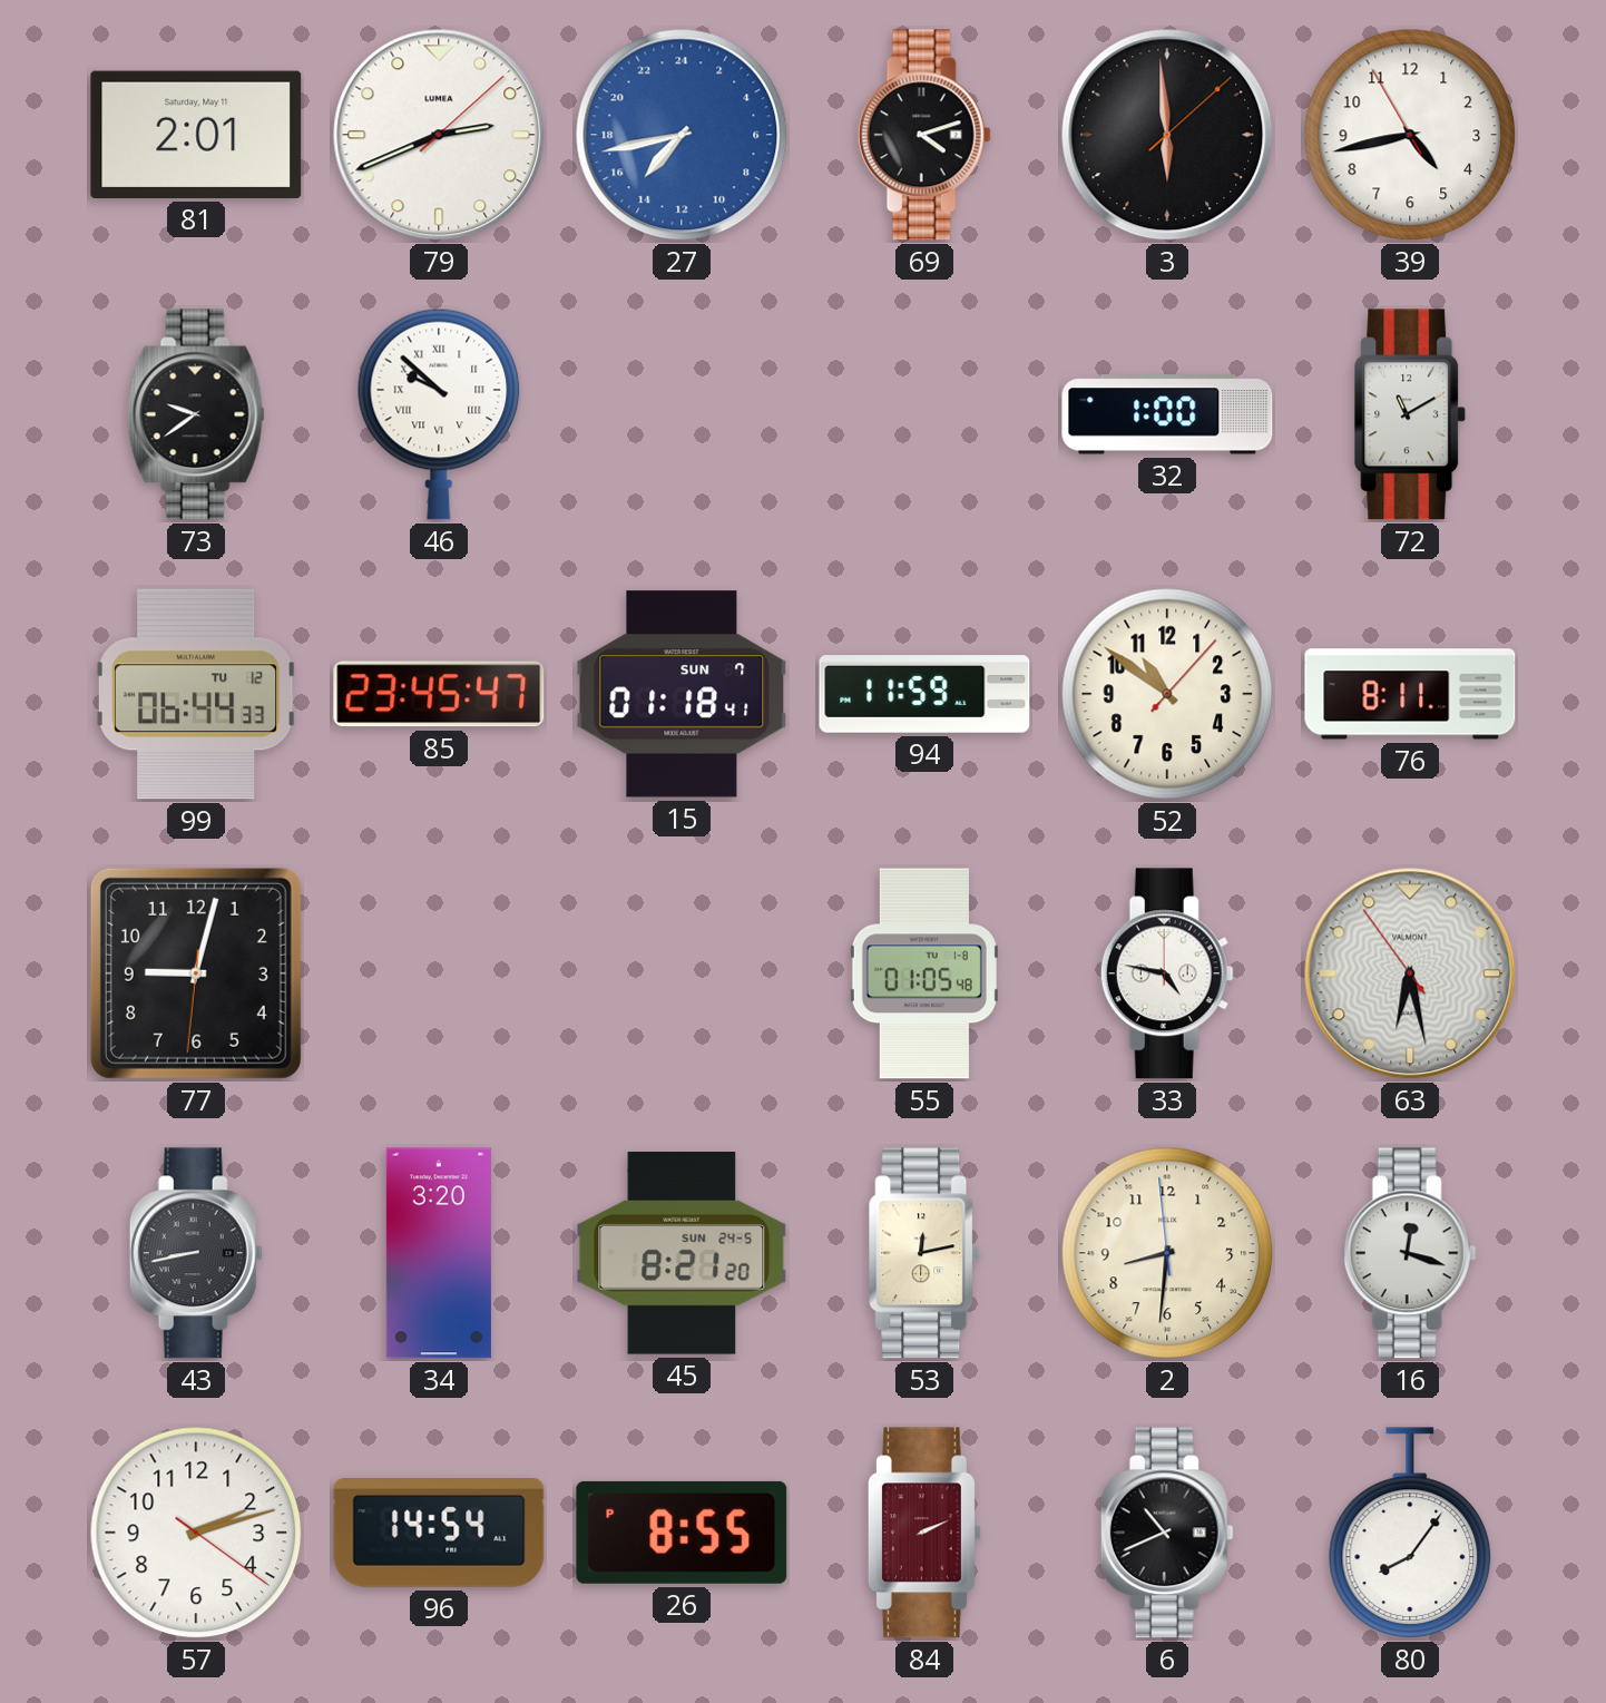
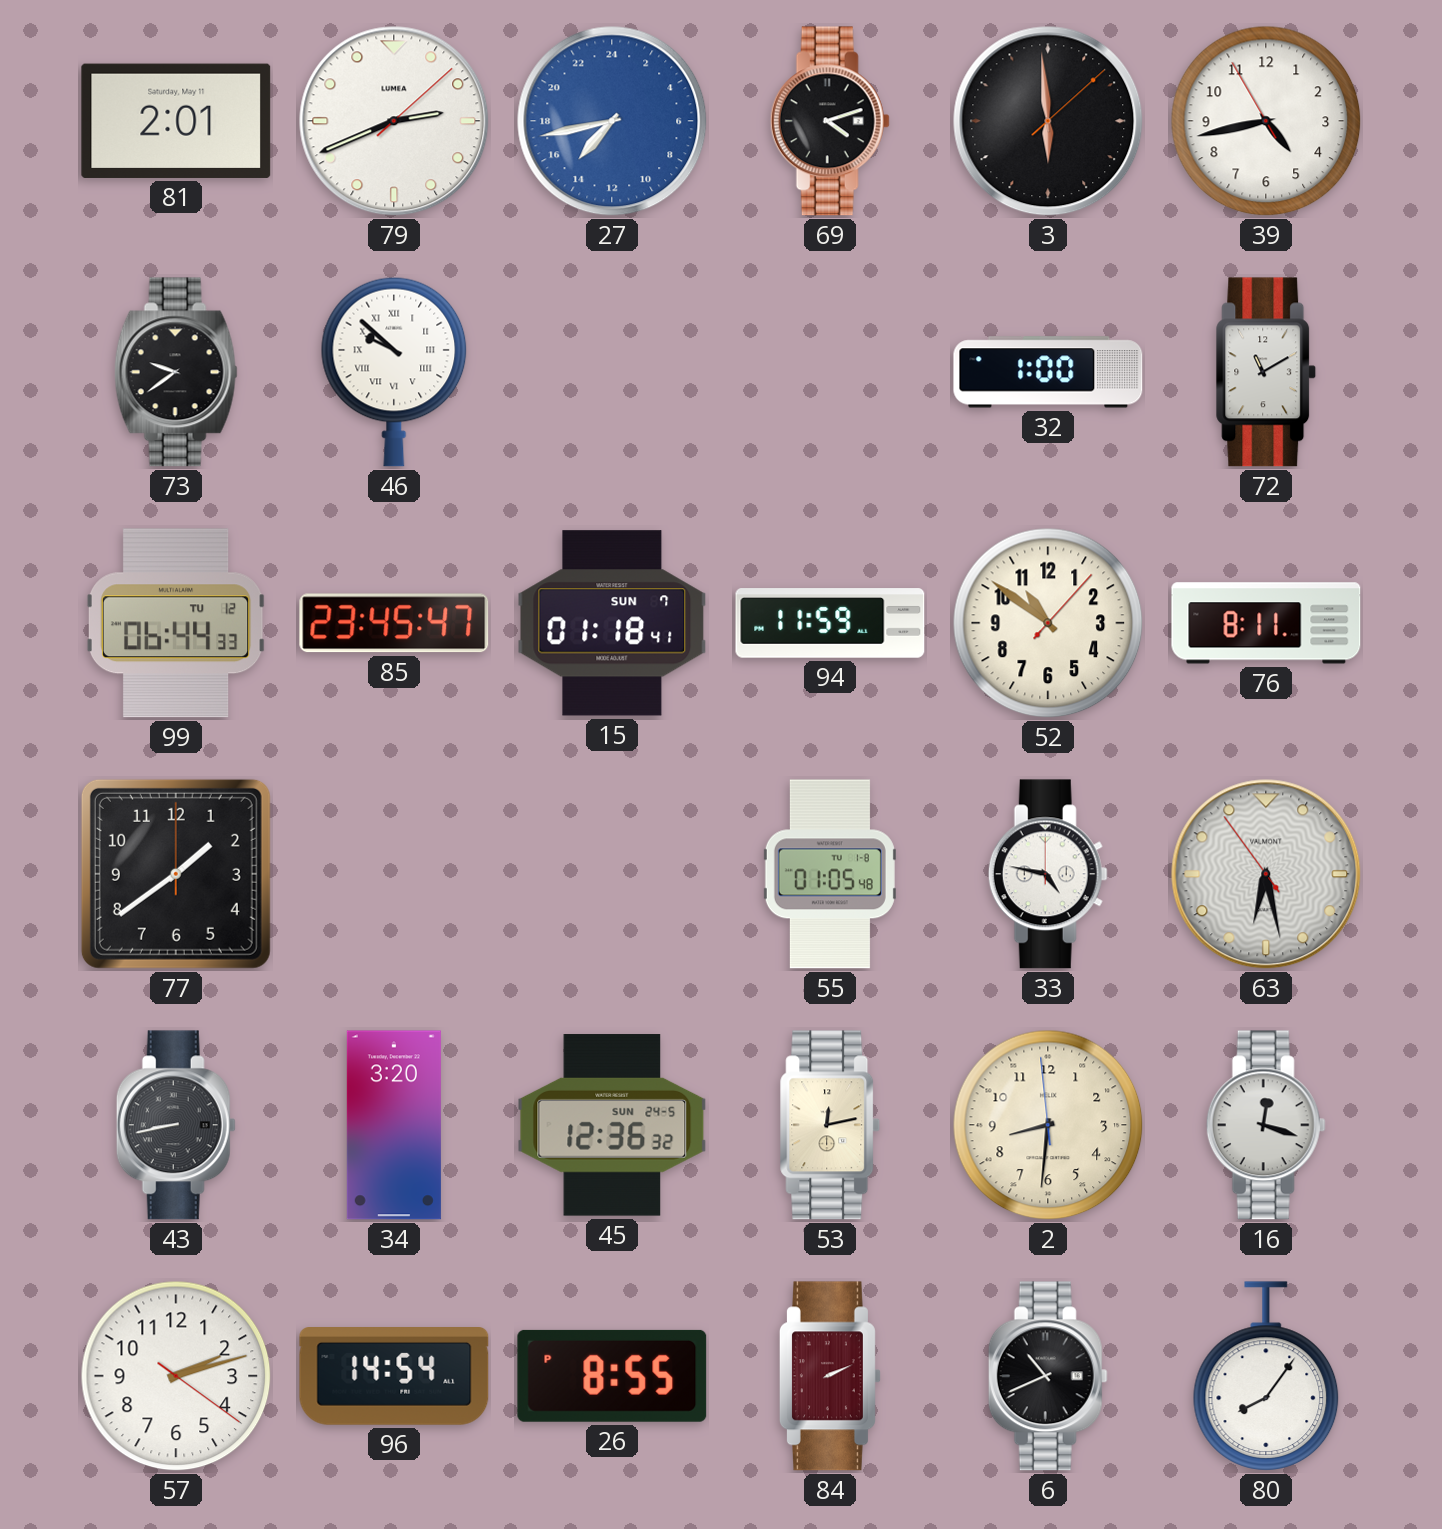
77: 9:02 -> 1:39
45: 8:21 -> 12:36
